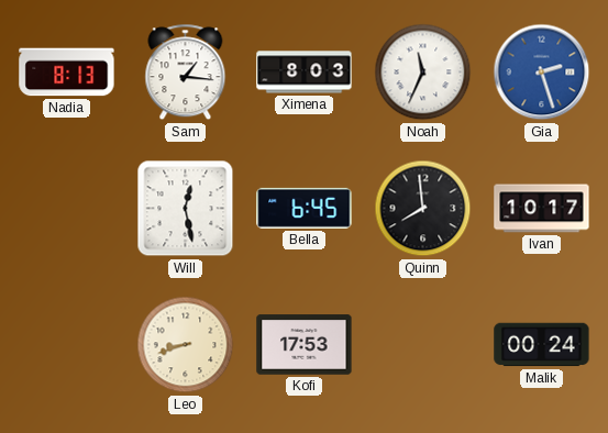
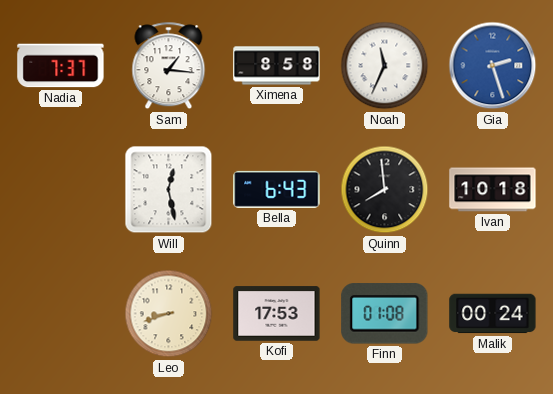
Nadia: 8:13 -> 7:37
Ximena: 8:03 -> 8:58
Bella: 6:45 -> 6:43
Ivan: 10:17 -> 10:18
Finn: none -> 01:08
